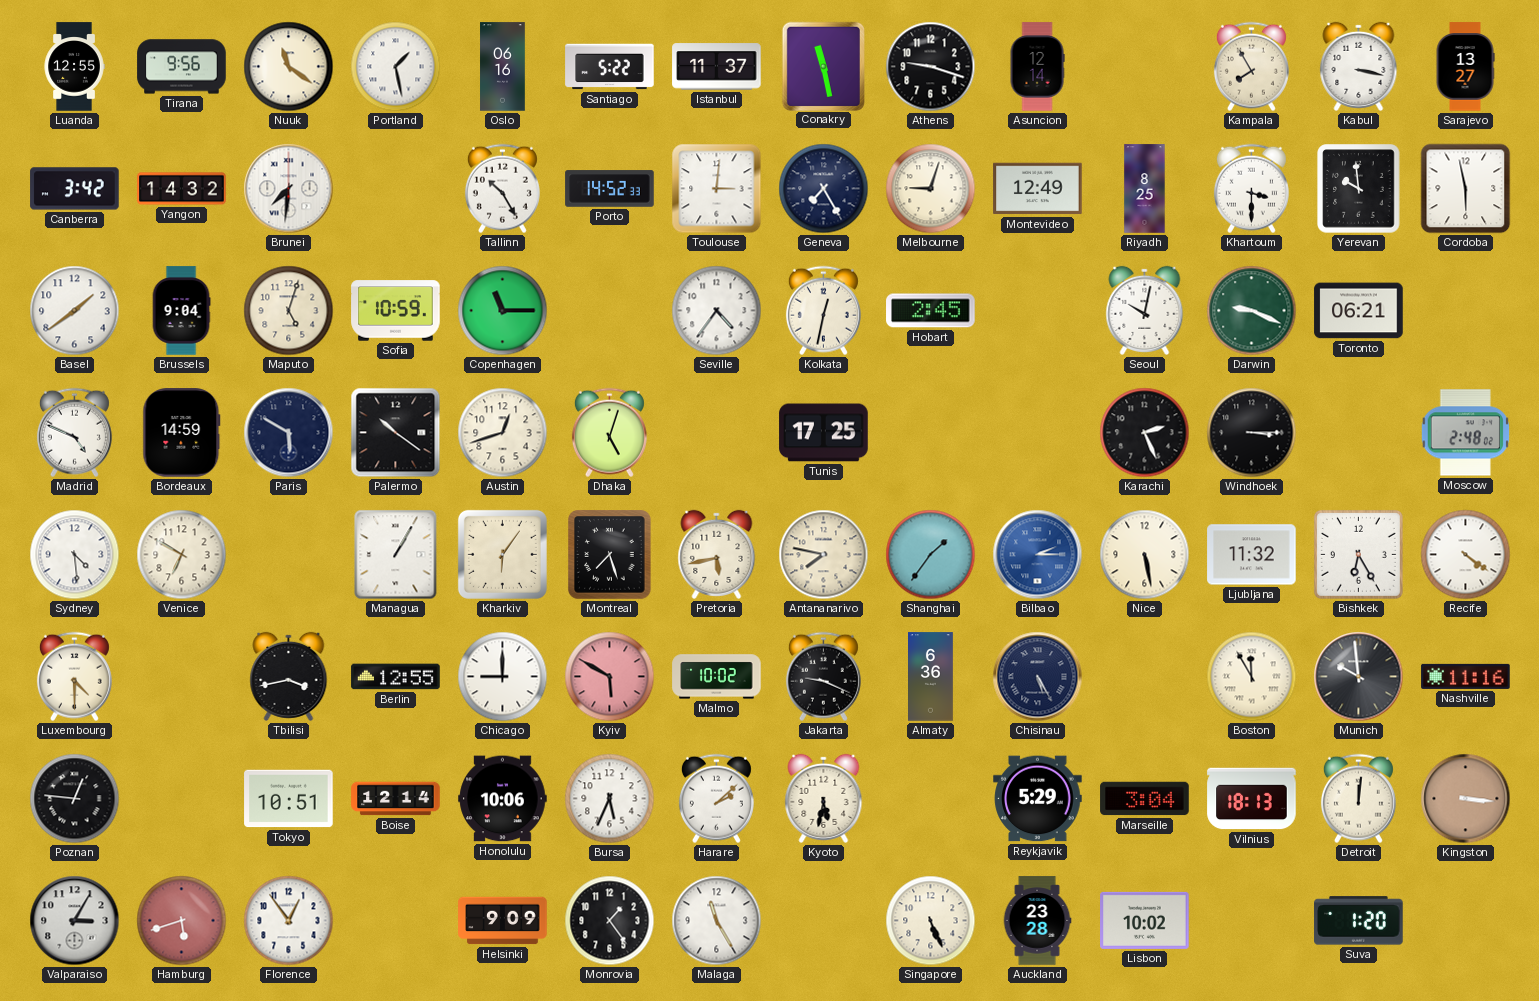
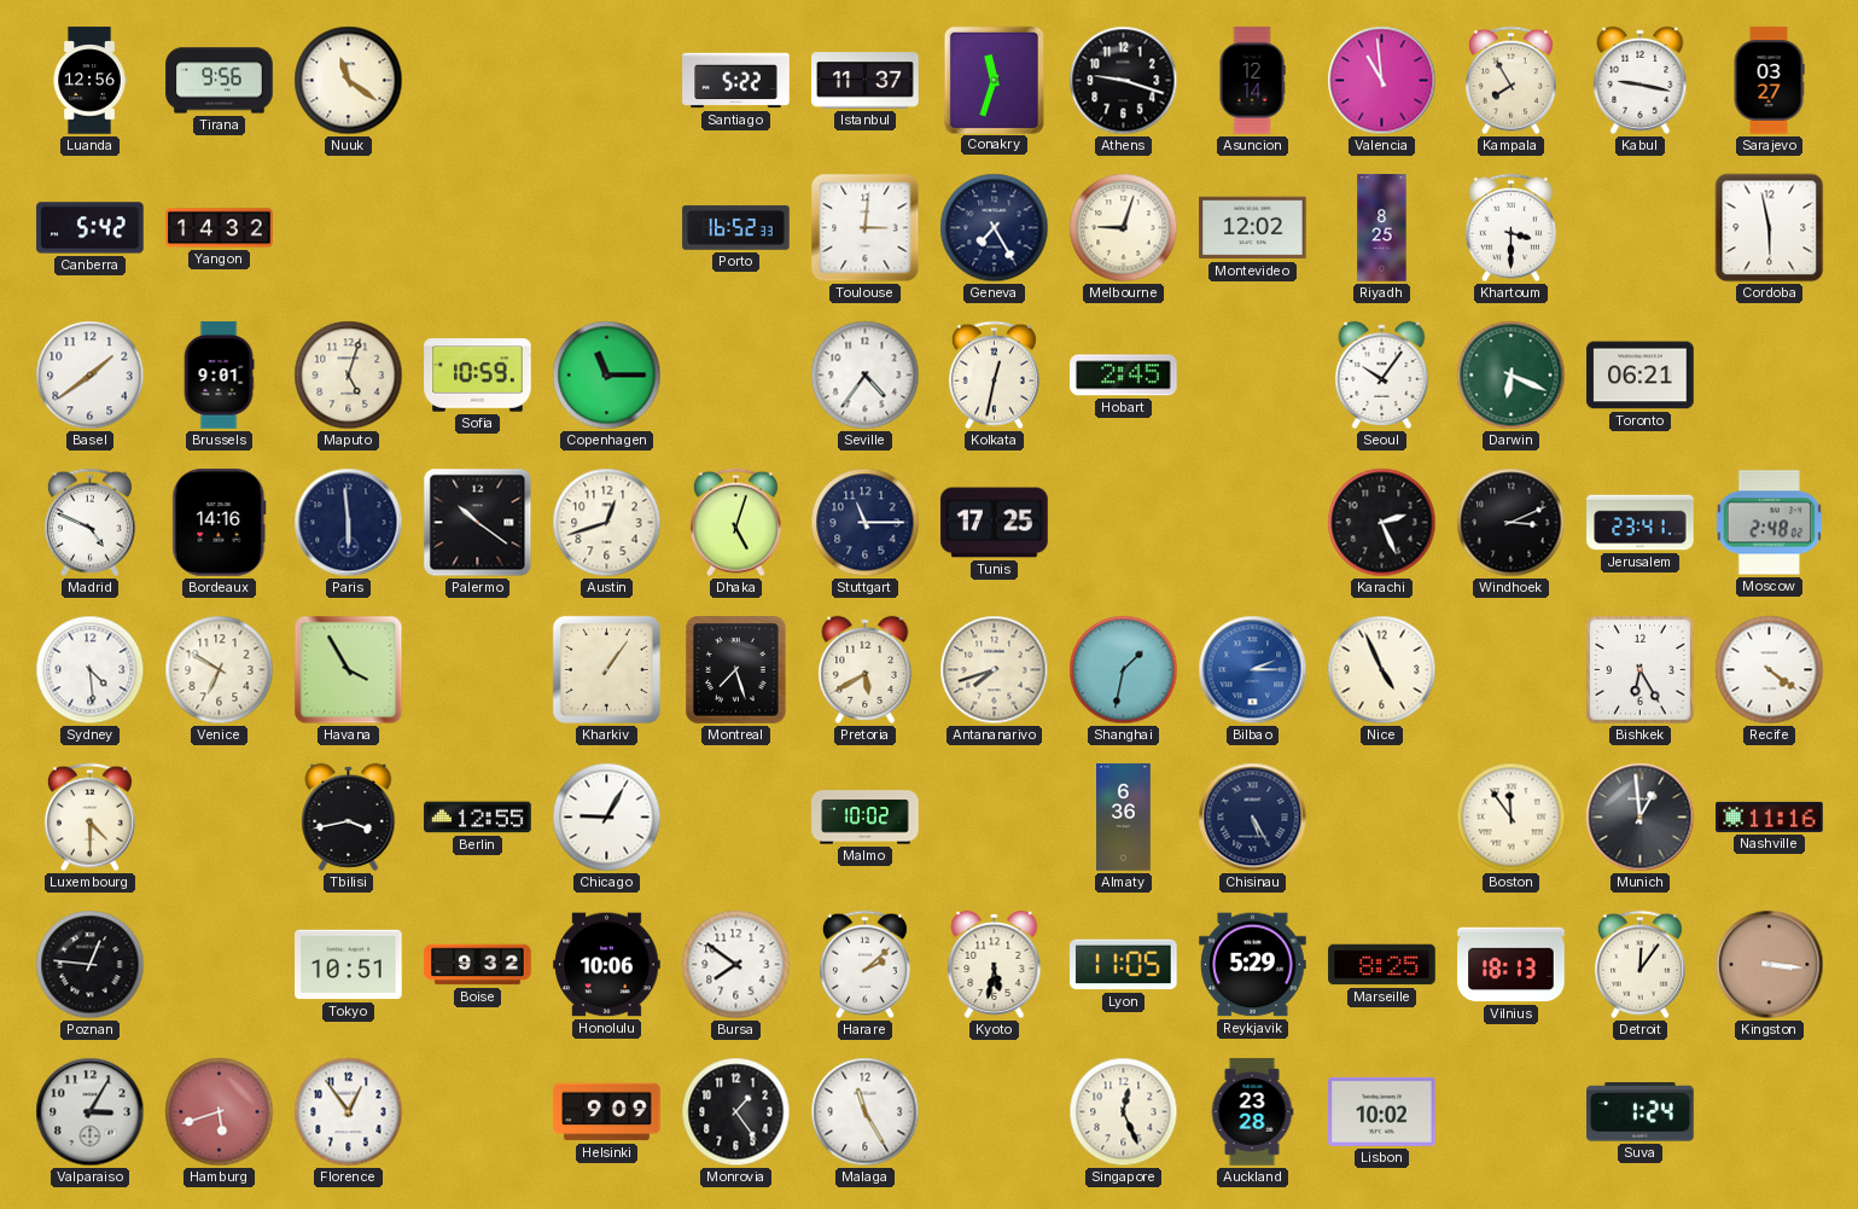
Luanda: 12:55 -> 12:56
Portland: 1:28 -> none
Oslo: 06:16 -> none
Conakry: 11:28 -> 11:33
Valencia: none -> 10:59
Kabul: 3:17 -> 9:17
Sarajevo: 13:27 -> 03:27
Canberra: 3:42 -> 5:42
Brunei: 7:31 -> none
Tallinn: 10:25 -> none
Porto: 14:52 -> 16:52
Montevideo: 12:49 -> 12:02
Yerevan: 9:59 -> none
Brussels: 9:04 -> 9:01
Seoul: 10:02 -> 10:06
Darwin: 9:19 -> 6:19
Bordeaux: 14:59 -> 14:16
Paris: 5:50 -> 5:59
Stuttgart: none -> 11:15
Windhoek: 3:15 -> 3:11
Jerusalem: none -> 23:41
Havana: none -> 3:55
Managua: 1:05 -> none
Kharkiv: 6:06 -> 1:06
Pretoria: 5:43 -> 5:40
Antananarivo: 7:47 -> 7:42
Shanghai: 1:36 -> 1:32
Nice: 5:28 -> 4:56
Ljubljana: 11:32 -> none
Chicago: 9:00 -> 9:05
Kyiv: 5:50 -> none
Jakarta: 9:19 -> none
Boston: 11:55 -> 11:54
Munich: 9:59 -> 12:59
Boise: 12:14 -> 9:32
Bursa: 5:34 -> 7:51
Lyon: none -> 11:05
Marseille: 3:04 -> 8:25
Detroit: 12:01 -> 12:06
Singapore: 5:26 -> 12:26
Suva: 1:20 -> 1:24
